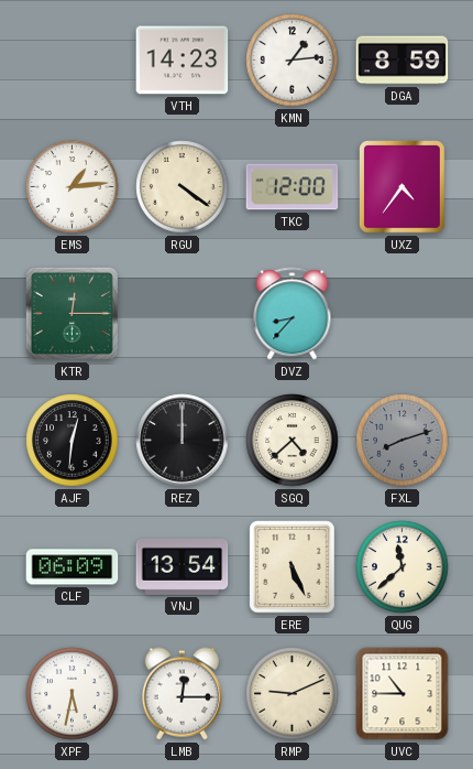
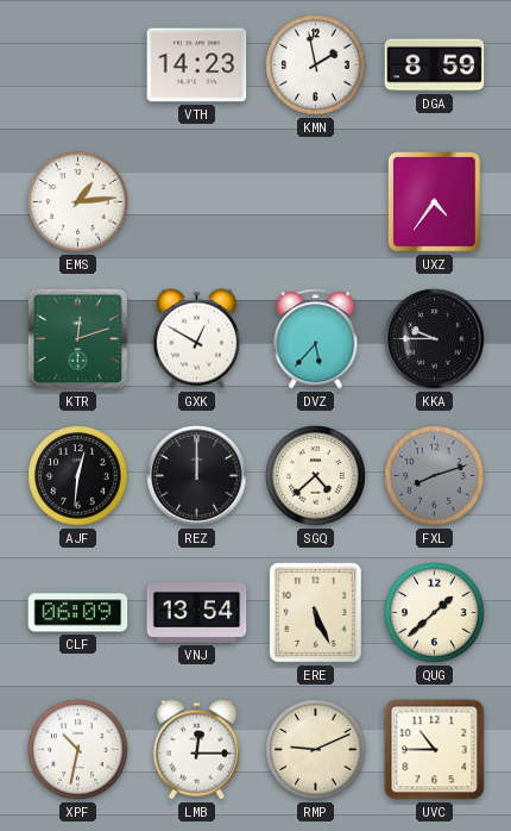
KMN: 1:14 -> 1:58
RGU: 4:21 -> none
TKC: 12:00 -> none
KTR: 12:15 -> 12:12
GXK: none -> 12:50
DVZ: 8:37 -> 5:37
KKA: none -> 9:45
QUG: 11:38 -> 1:38
XPF: 5:32 -> 10:32
